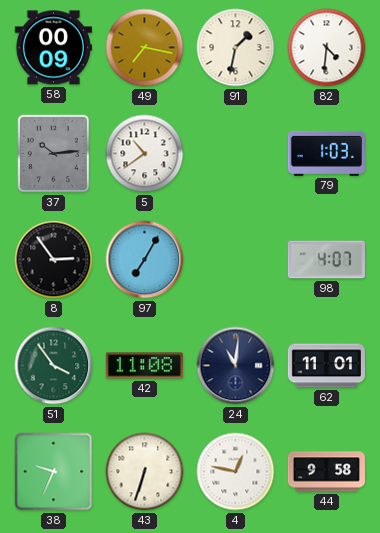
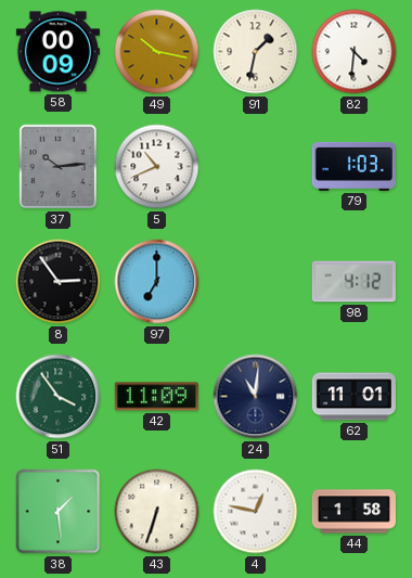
49: 7:17 -> 10:17
5: 10:39 -> 10:41
97: 7:05 -> 7:00
98: 4:07 -> 4:12
42: 11:08 -> 11:09
38: 9:34 -> 1:29
44: 9:58 -> 1:58
